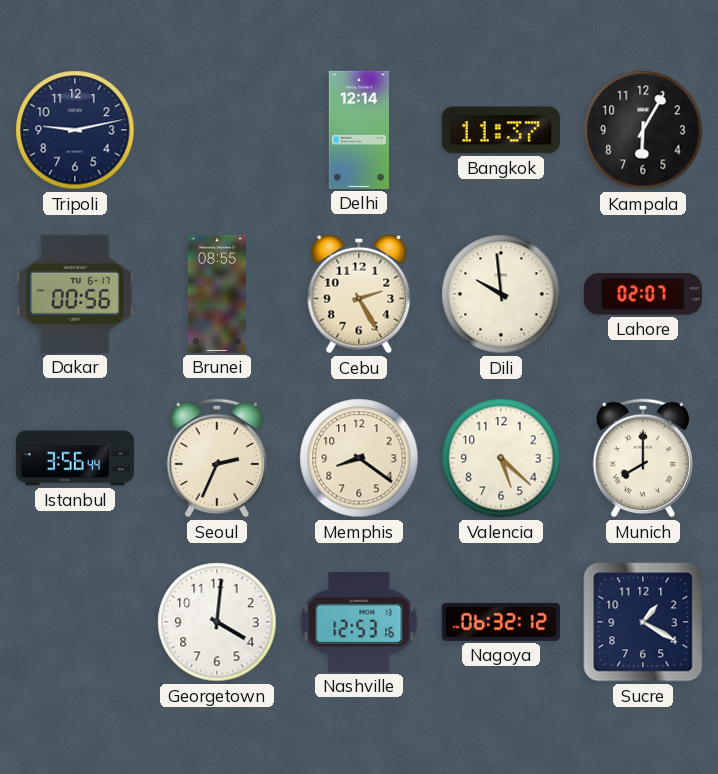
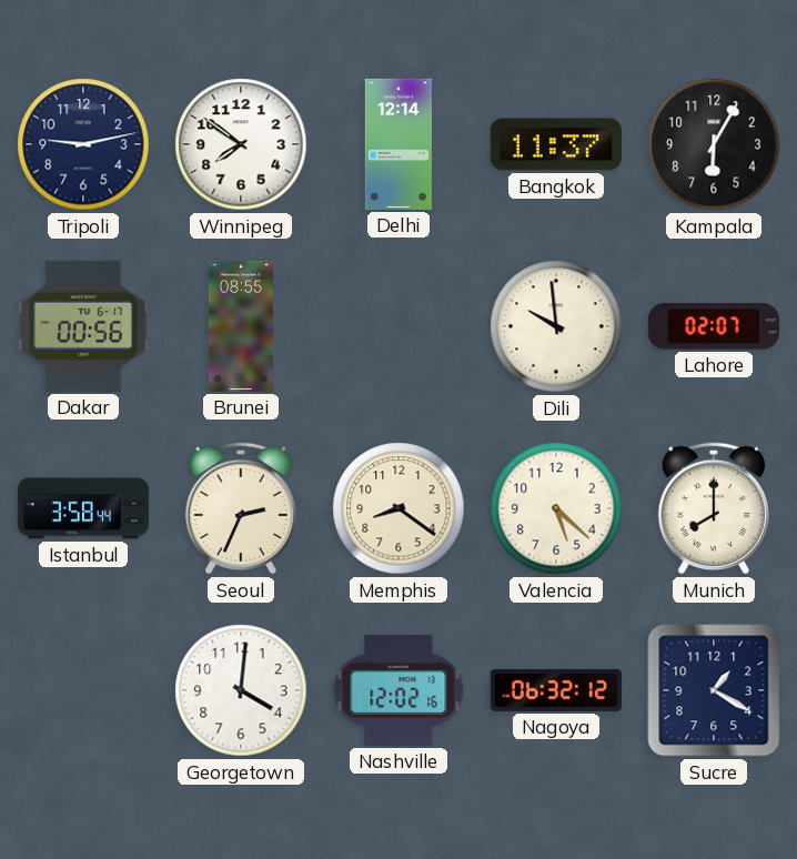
Winnipeg: none -> 7:51
Cebu: 2:25 -> none
Istanbul: 3:56 -> 3:58
Nashville: 12:53 -> 12:02
